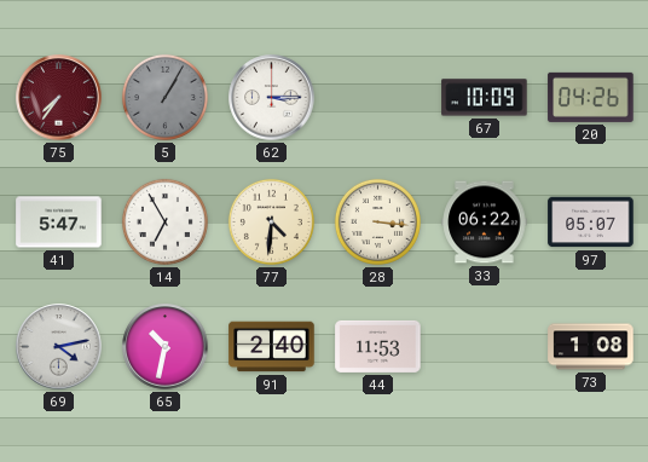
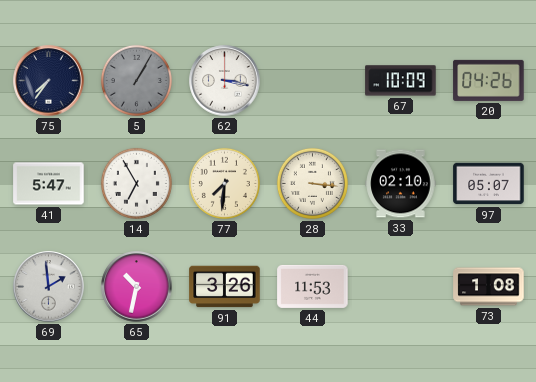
75 dial: burgundy -> navy
62: 3:15 -> 3:17
77: 4:31 -> 7:31
33: 06:22 -> 02:10
69: 4:13 -> 1:59
91: 2:40 -> 3:26
